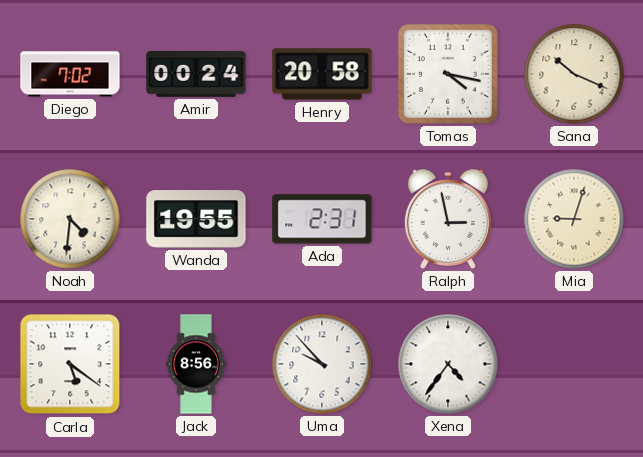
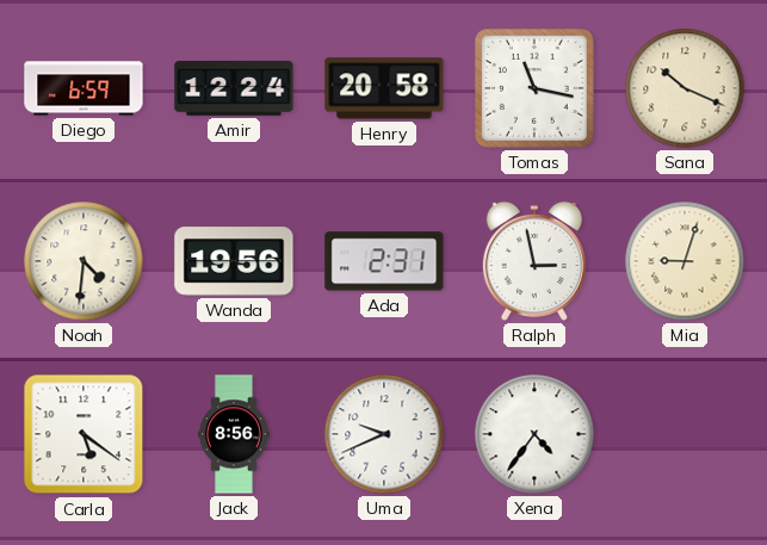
Diego: 7:02 -> 6:59
Amir: 00:24 -> 12:24
Tomas: 4:17 -> 11:17
Wanda: 19:55 -> 19:56
Uma: 9:53 -> 9:41
